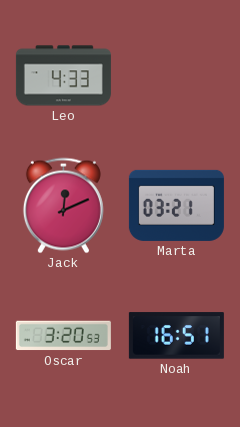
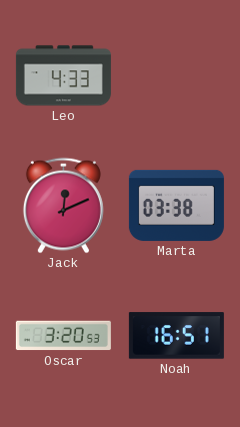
Marta: 03:21 -> 03:38
